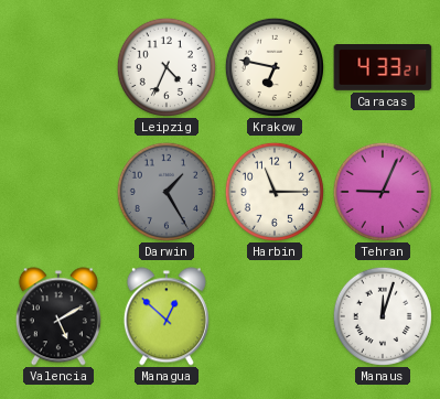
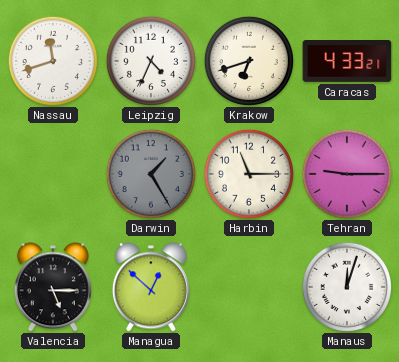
Nassau: none -> 11:42
Krakow: 6:47 -> 6:42
Tehran: 9:04 -> 9:15
Valencia: 5:10 -> 5:15
